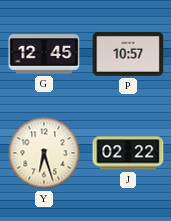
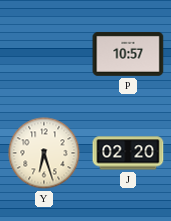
G: 12:45 -> none
J: 02:22 -> 02:20
